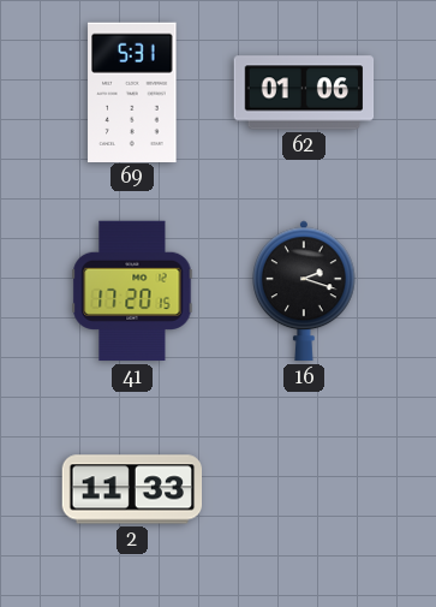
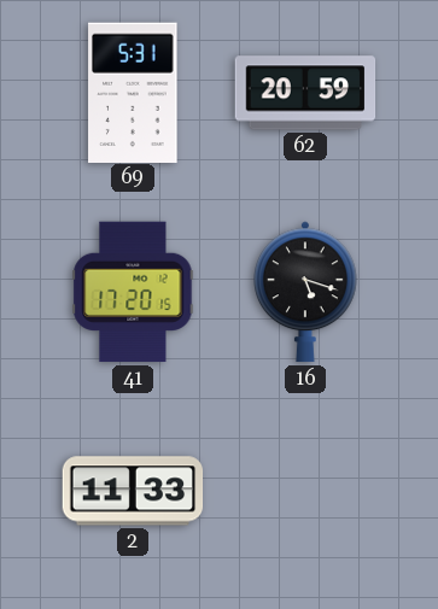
62: 01:06 -> 20:59
16: 2:18 -> 5:18
